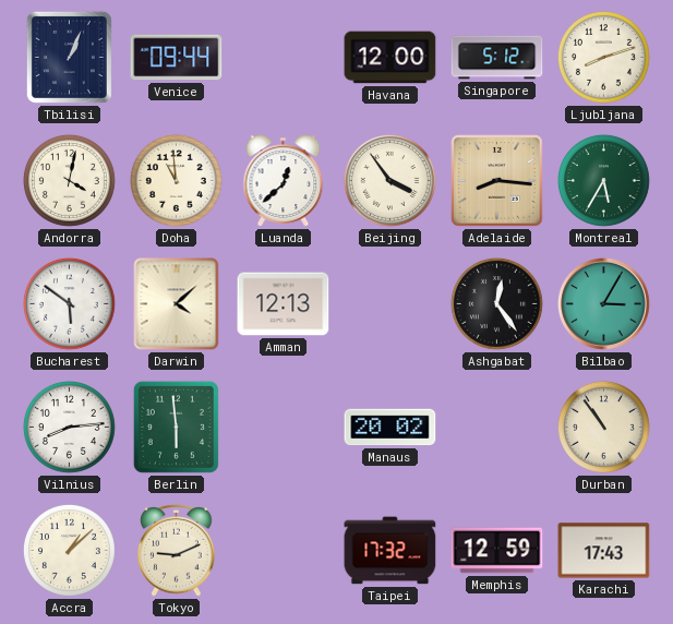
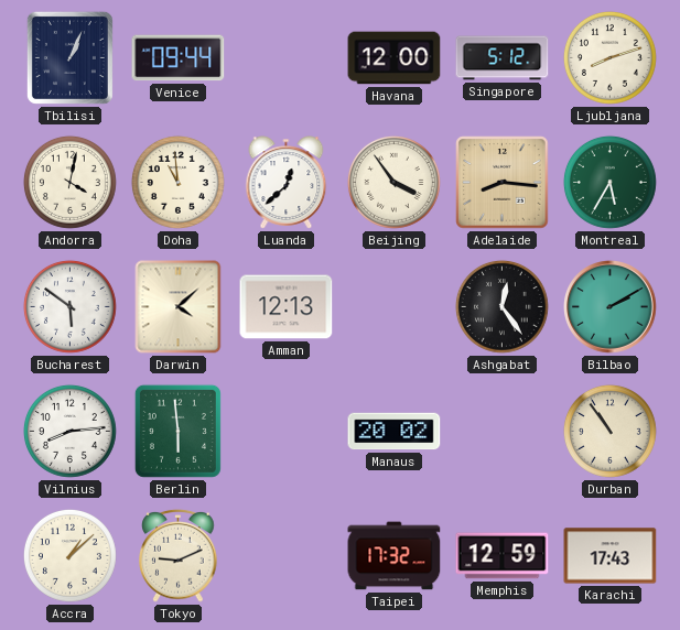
Bilbao: 3:05 -> 2:10
